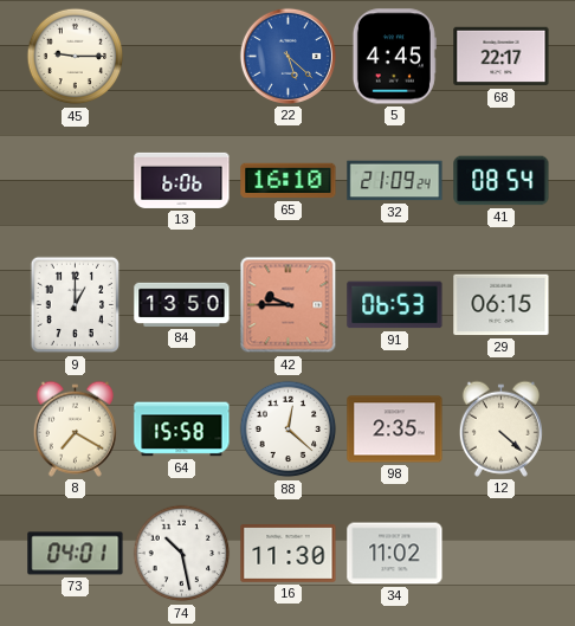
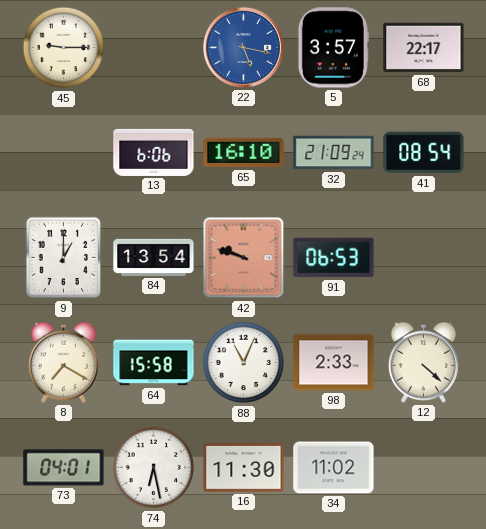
22: 5:22 -> 5:17
5: 4:45 -> 3:57
84: 13:50 -> 13:54
42: 9:45 -> 9:48
29: 06:15 -> none
88: 12:22 -> 11:04
98: 2:35 -> 2:33
74: 10:28 -> 6:28
